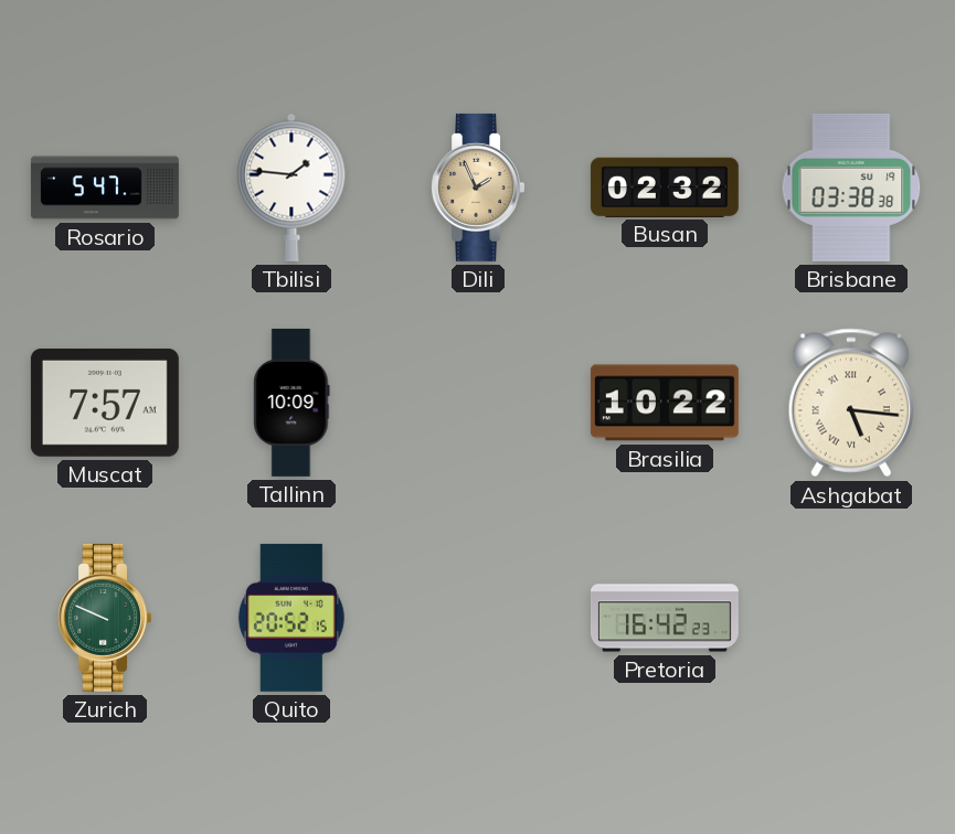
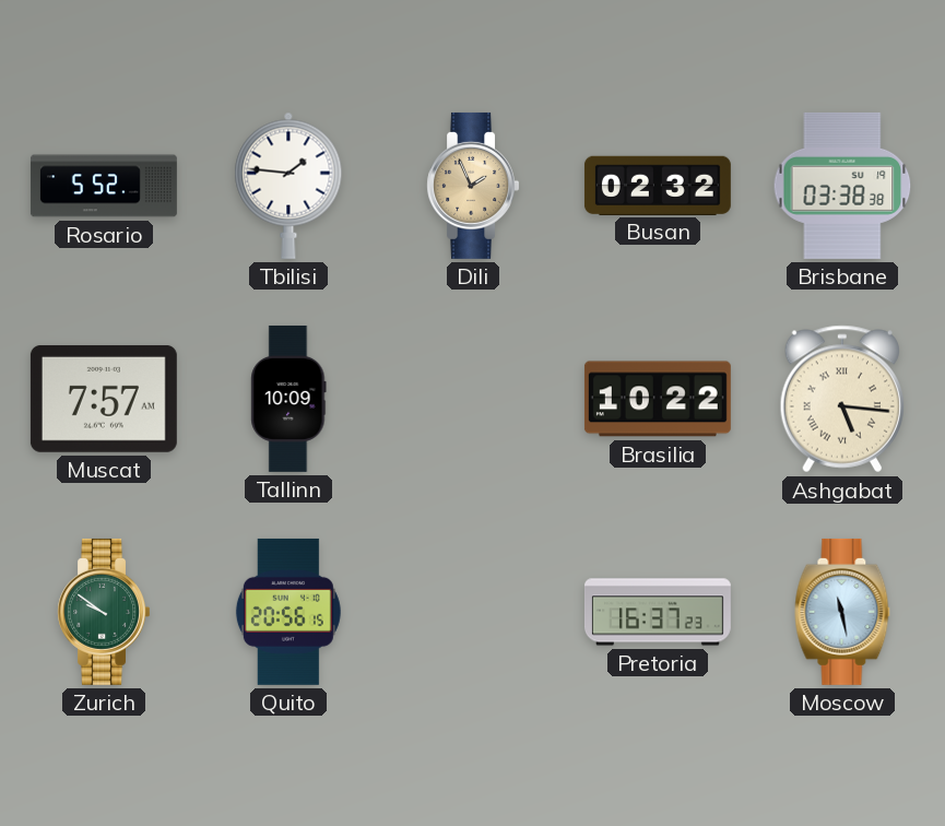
Rosario: 5:47 -> 5:52
Zurich: 9:49 -> 9:51
Quito: 20:52 -> 20:56
Pretoria: 16:42 -> 16:37
Moscow: none -> 11:28
